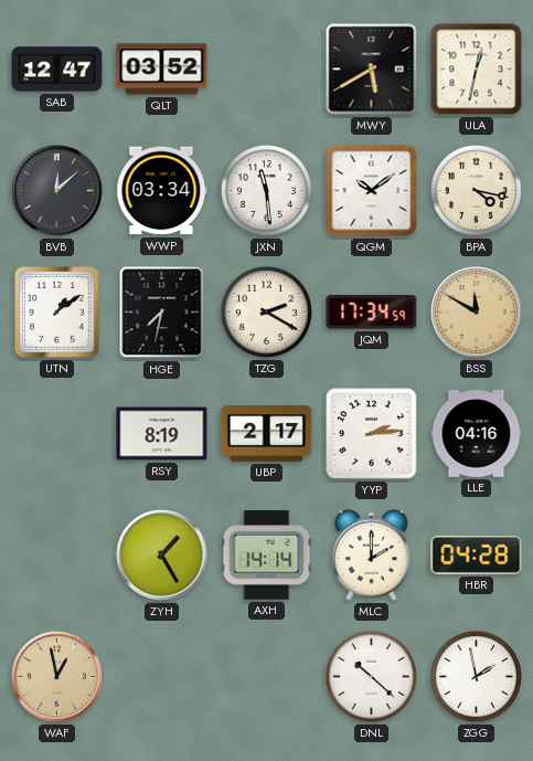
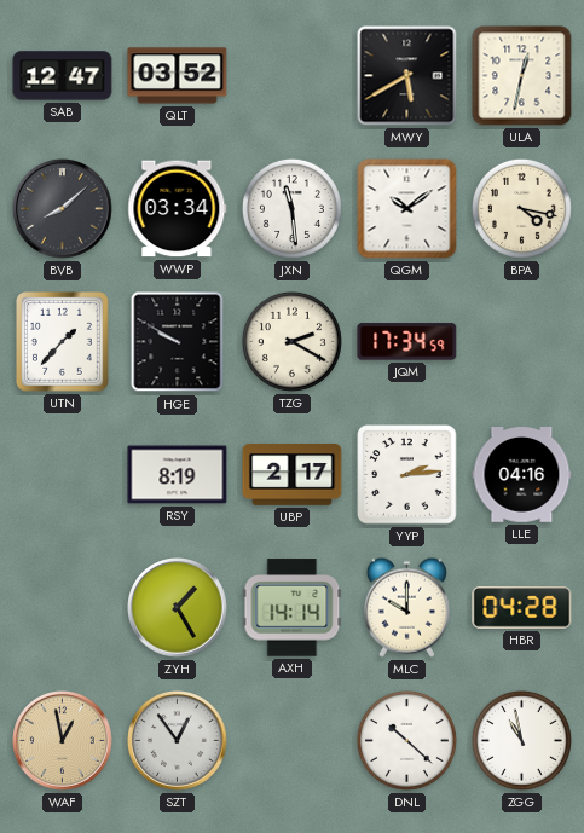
BVB: 12:08 -> 8:08
UTN: 1:09 -> 1:37
HGE: 7:32 -> 9:50
BSS: 11:50 -> none
MLC: 2:00 -> 10:00
SZT: none -> 12:54
ZGG: 1:58 -> 10:58
